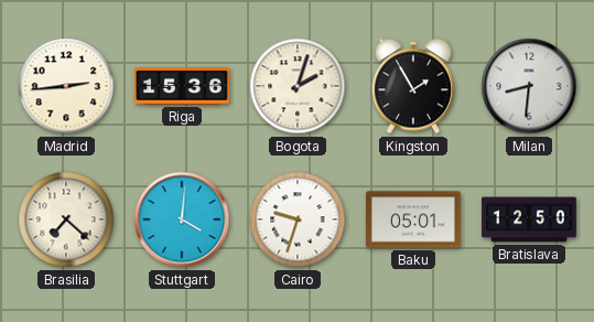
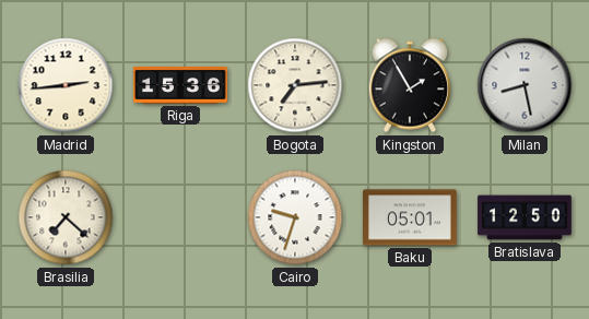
Bogota: 2:03 -> 7:14
Milan: 8:31 -> 8:28
Stuttgart: 4:01 -> none
